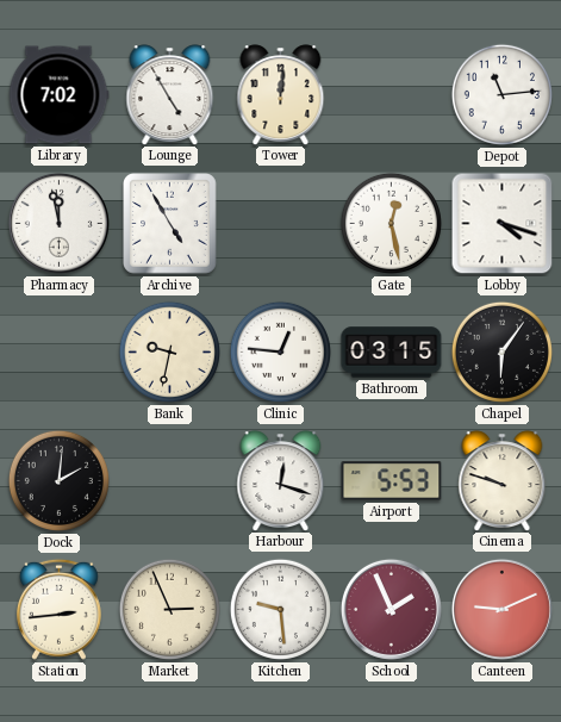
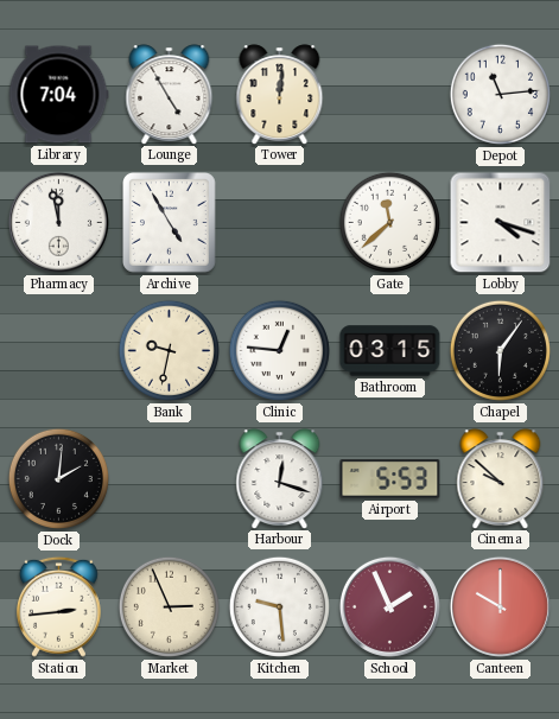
Library: 7:02 -> 7:04
Gate: 12:28 -> 11:38
Cinema: 9:48 -> 9:52
Canteen: 9:11 -> 10:00
